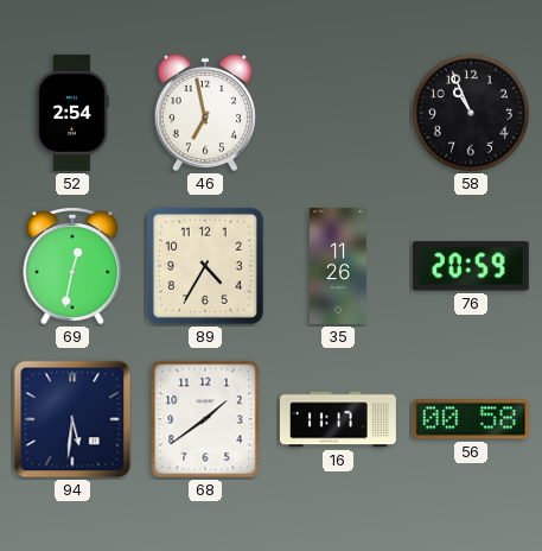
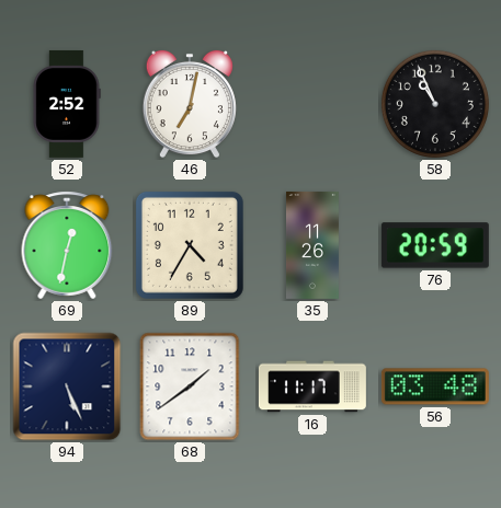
52: 2:54 -> 2:52
46: 6:58 -> 7:02
94: 5:31 -> 5:26
56: 00:58 -> 03:48
